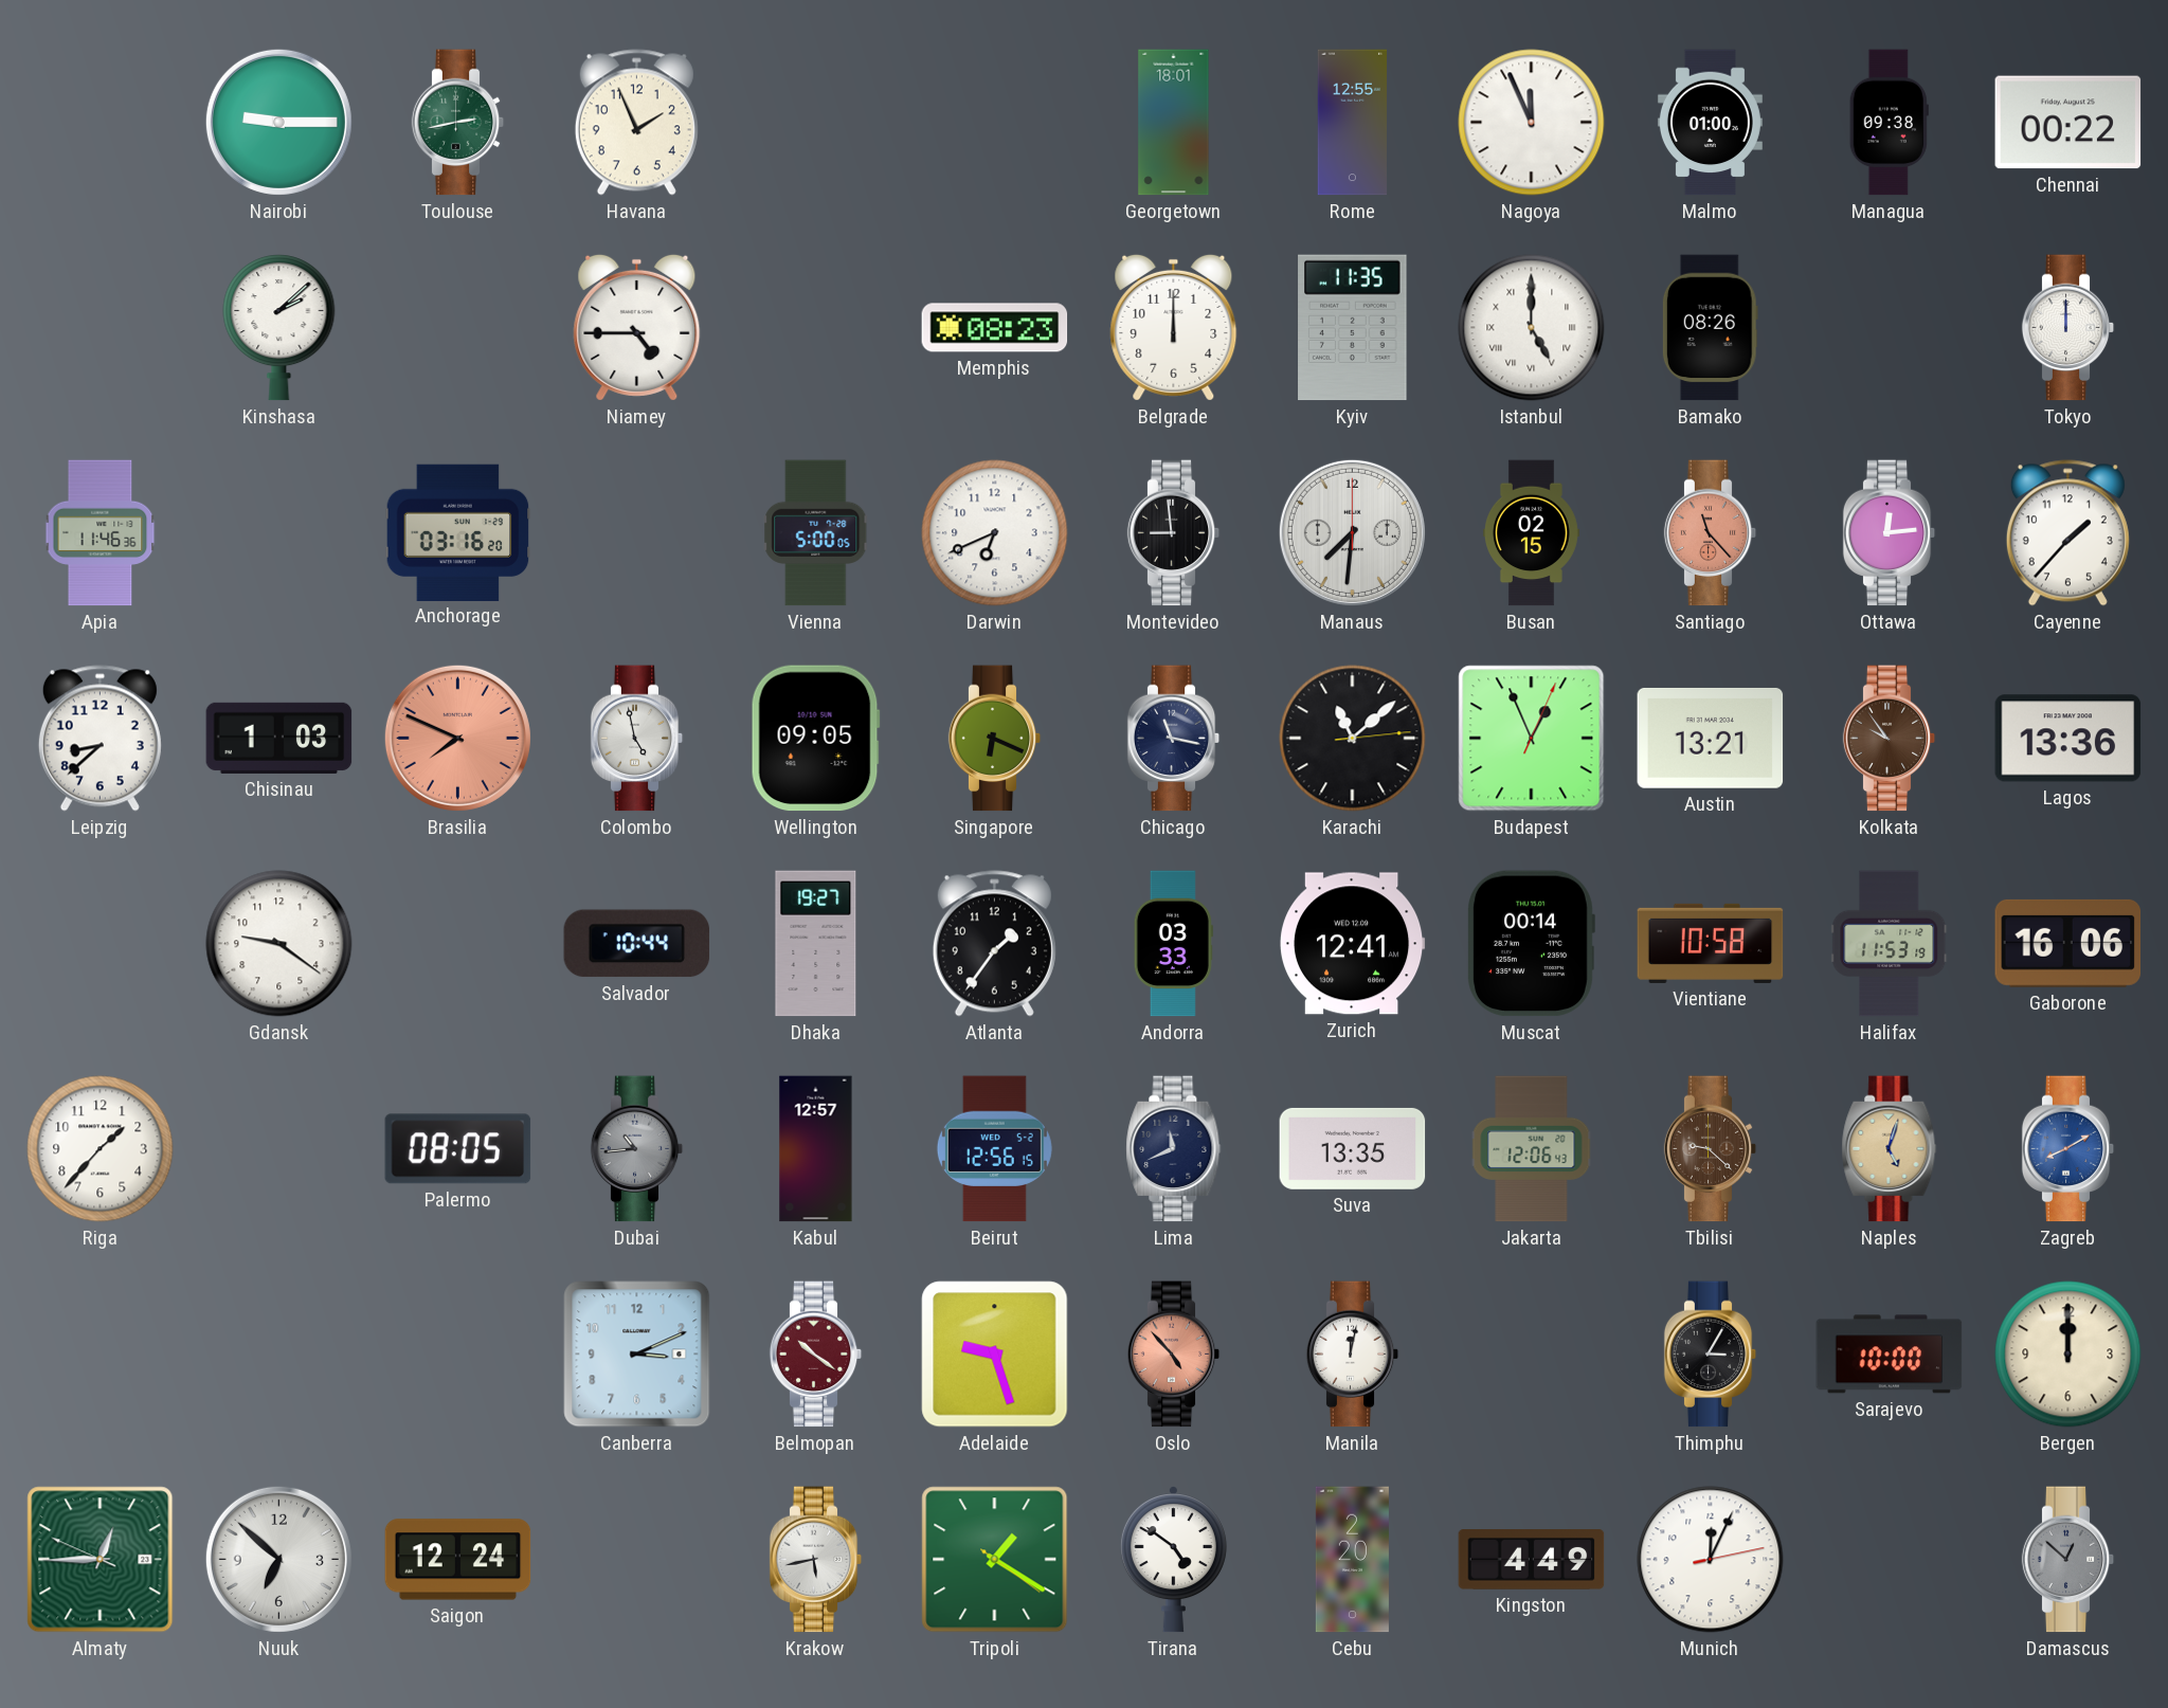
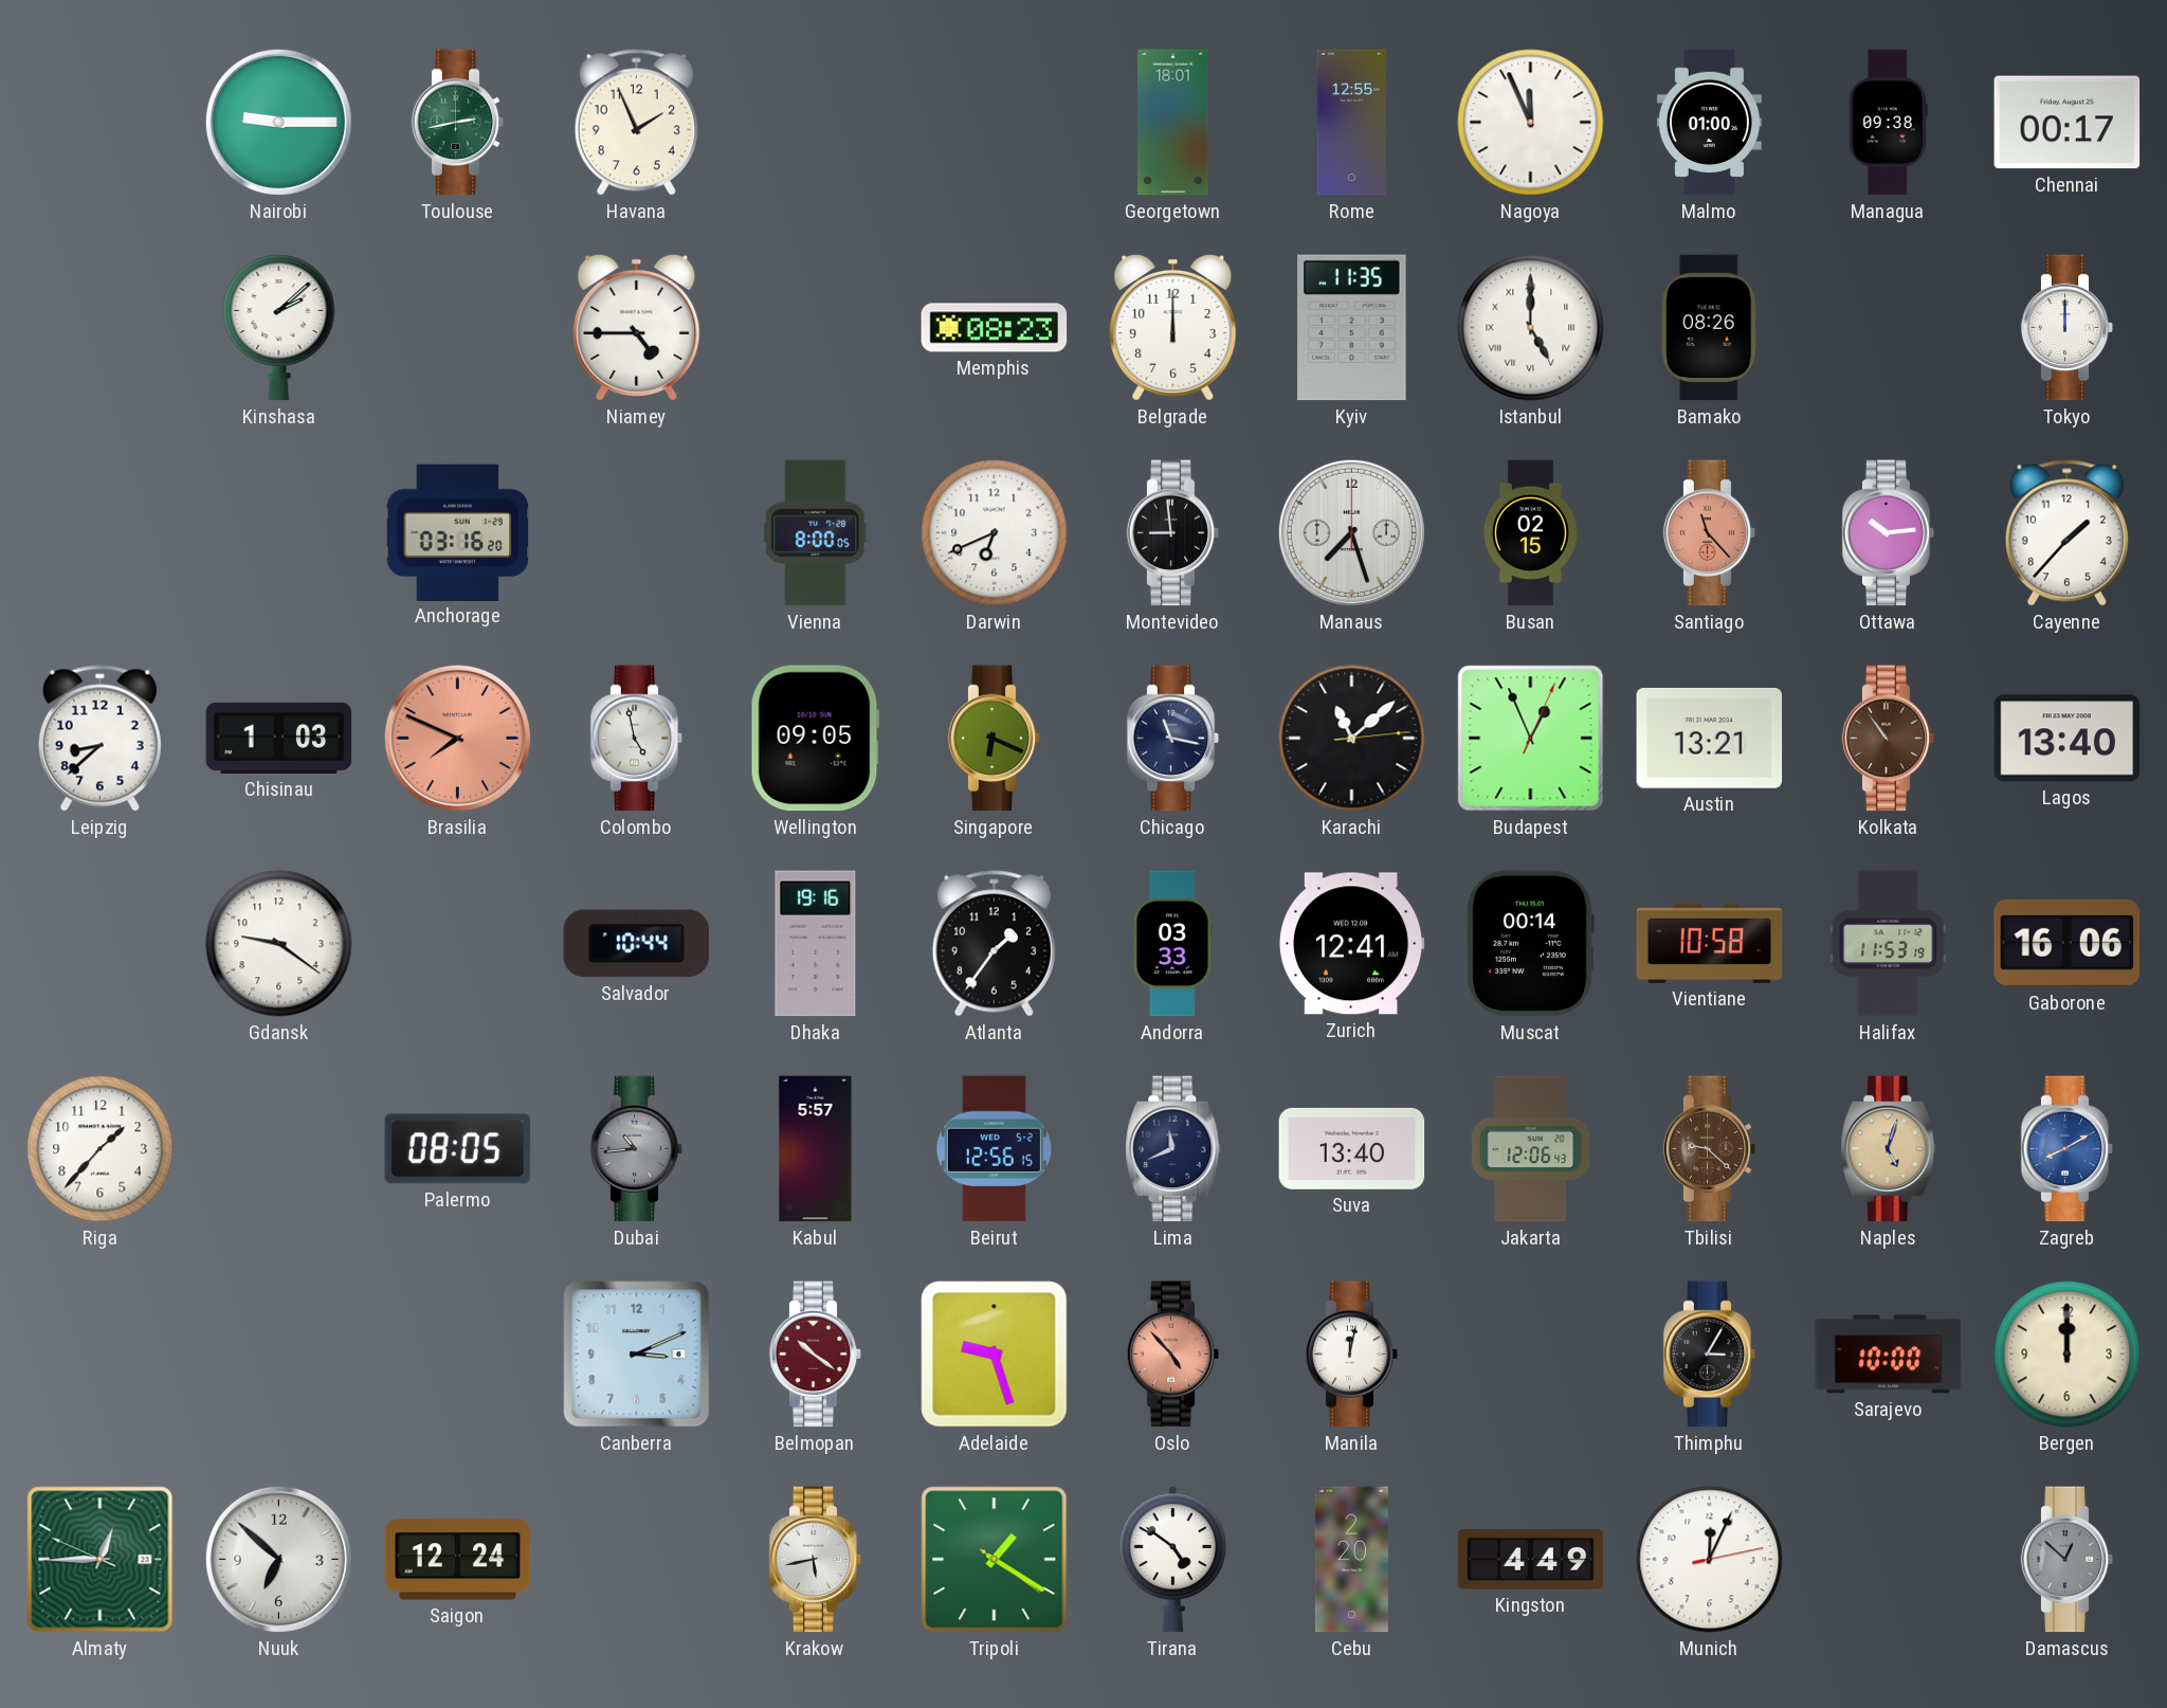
Chennai: 00:22 -> 00:17
Apia: 11:46 -> none
Vienna: 5:00 -> 8:00
Manaus: 7:31 -> 7:27
Ottawa: 12:14 -> 10:14
Kolkata: 9:54 -> 10:54
Lagos: 13:36 -> 13:40
Dhaka: 19:27 -> 19:16
Kabul: 12:57 -> 5:57
Suva: 13:35 -> 13:40
